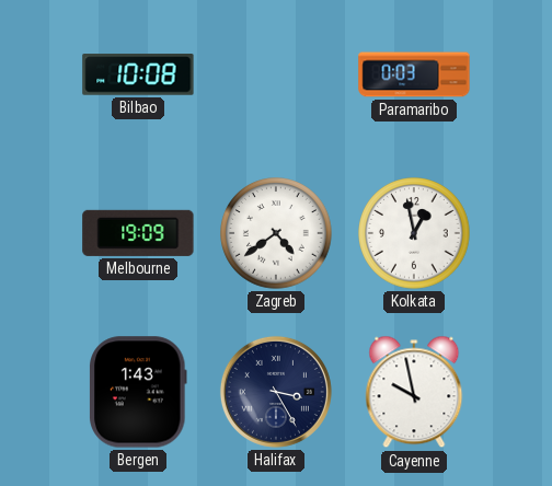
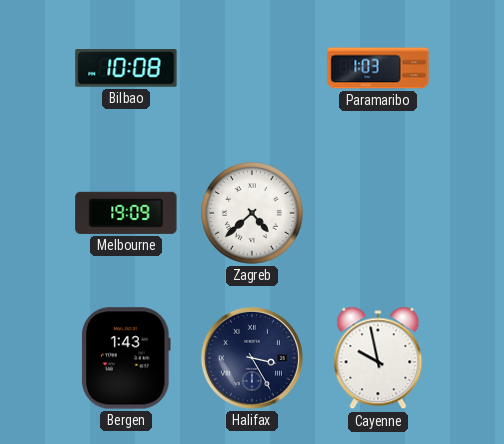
Paramaribo: 0:03 -> 1:03
Zagreb: 4:39 -> 4:38
Kolkata: 12:58 -> none
